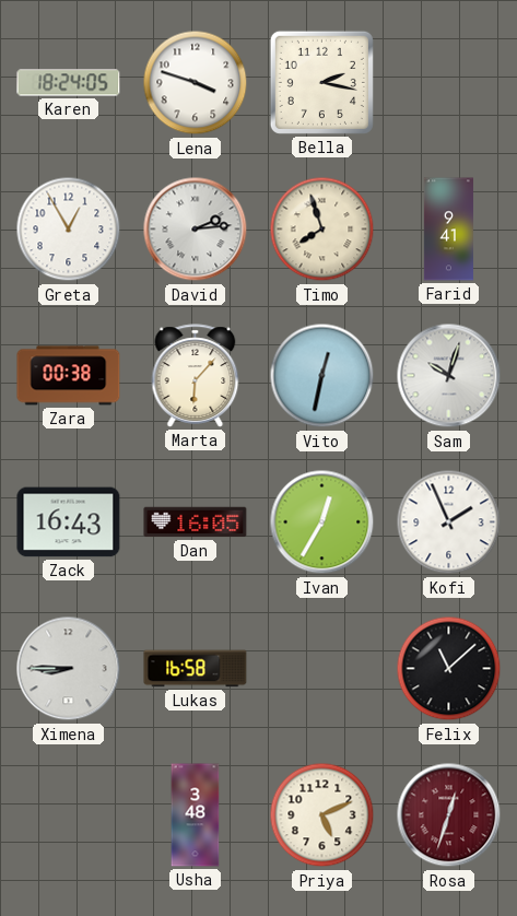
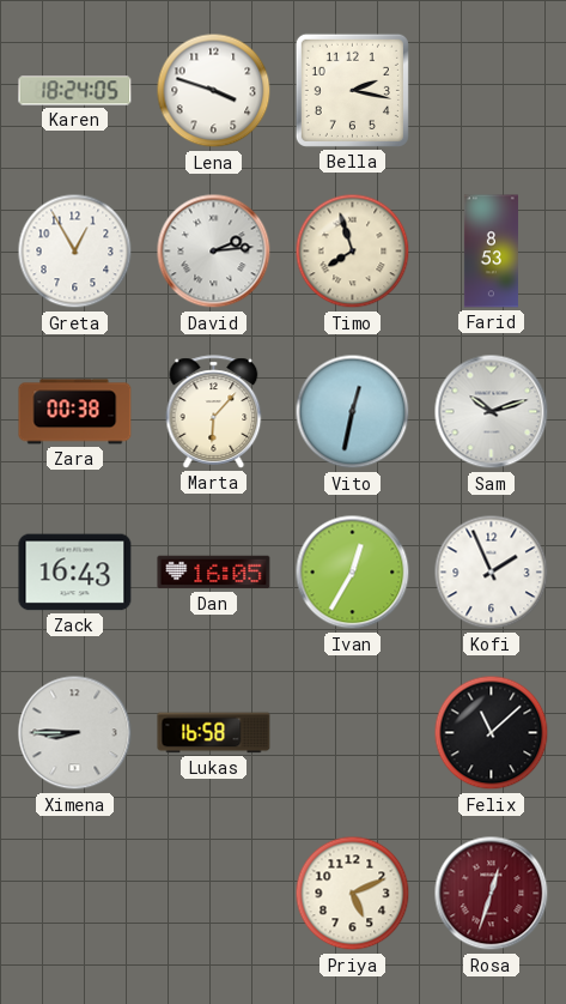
Farid: 9:41 -> 8:53
Sam: 10:03 -> 10:12
Usha: 3:48 -> none
